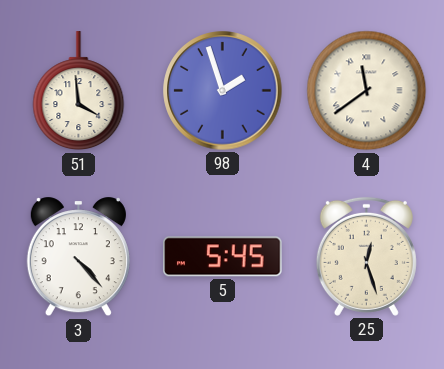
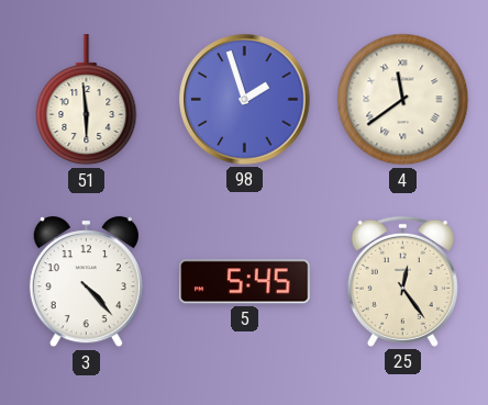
51: 3:59 -> 5:59
25: 12:27 -> 12:24
